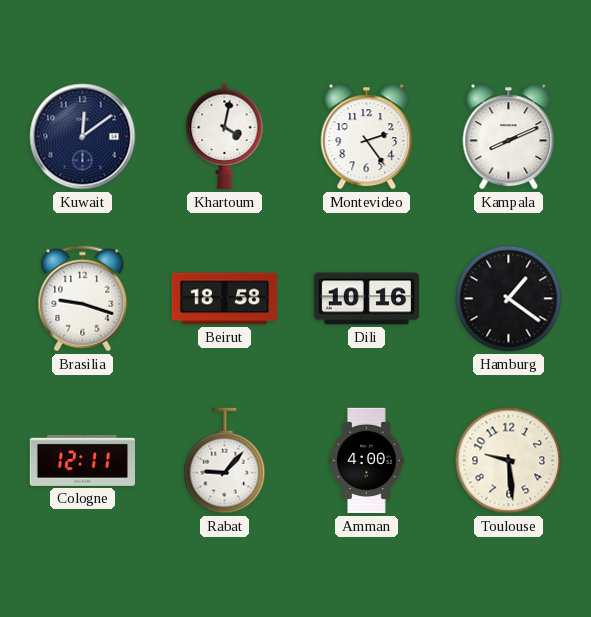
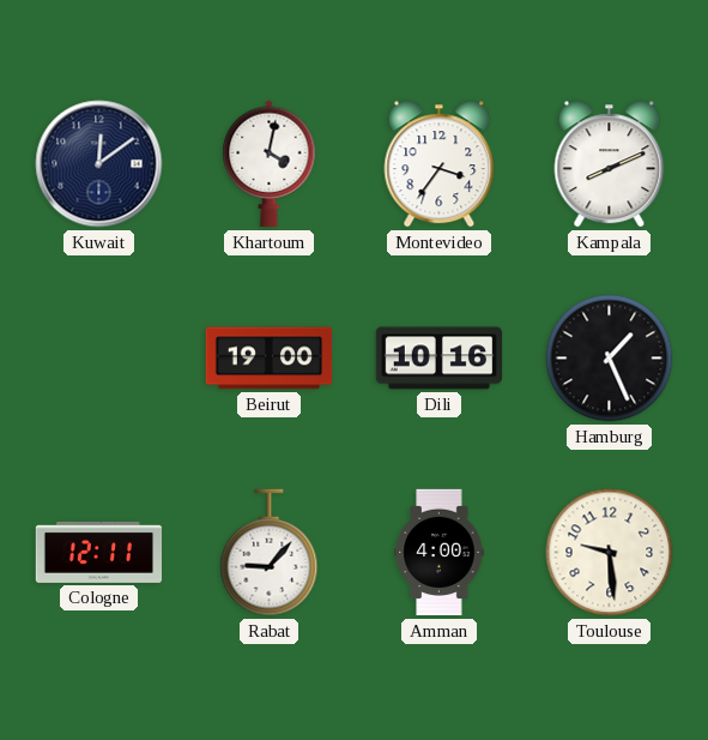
Montevideo: 2:24 -> 3:36
Brasilia: 9:18 -> none
Beirut: 18:58 -> 19:00
Hamburg: 1:21 -> 1:26
